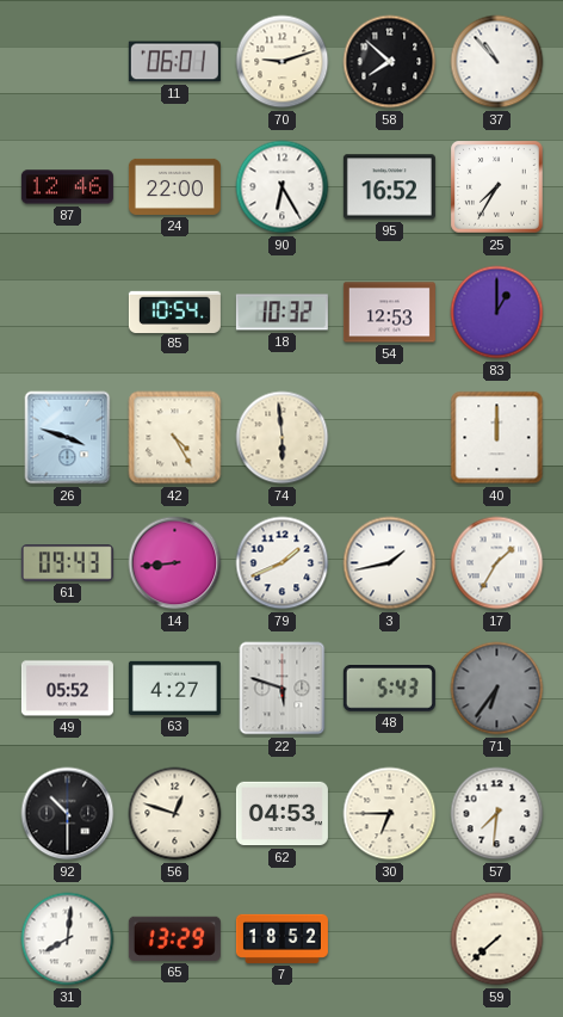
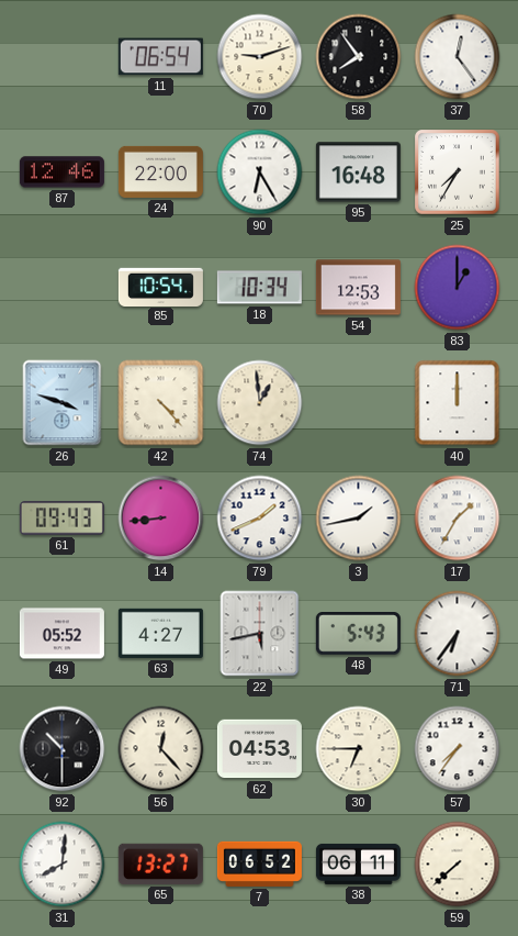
11: 06:01 -> 06:54
58: 7:52 -> 7:54
37: 10:53 -> 12:24
95: 16:52 -> 16:48
18: 10:32 -> 10:34
42: 4:25 -> 4:23
74: 5:59 -> 12:59
22: 5:48 -> 5:43
71 dial: grey -> white
56: 12:48 -> 12:23
57: 7:31 -> 7:36
65: 13:29 -> 13:27
7: 18:52 -> 06:52
38: none -> 06:11
